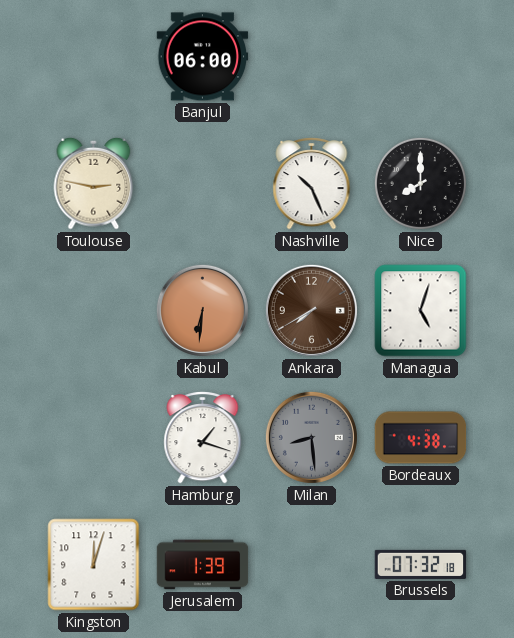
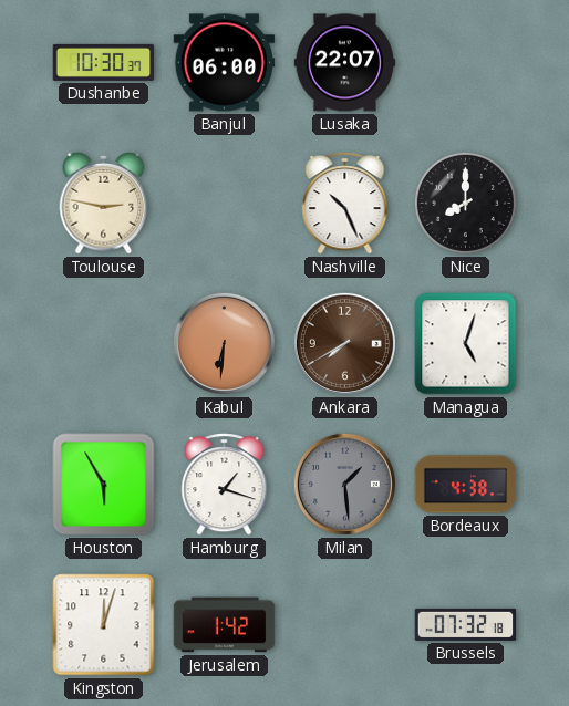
Dushanbe: none -> 10:30
Lusaka: none -> 22:07
Houston: none -> 5:55
Milan: 8:29 -> 1:29
Jerusalem: 1:39 -> 1:42
